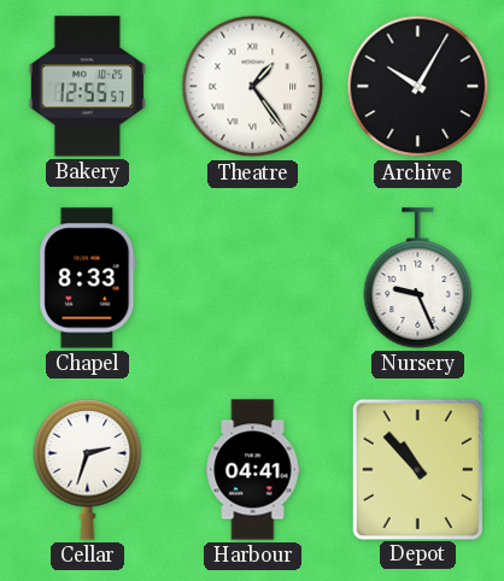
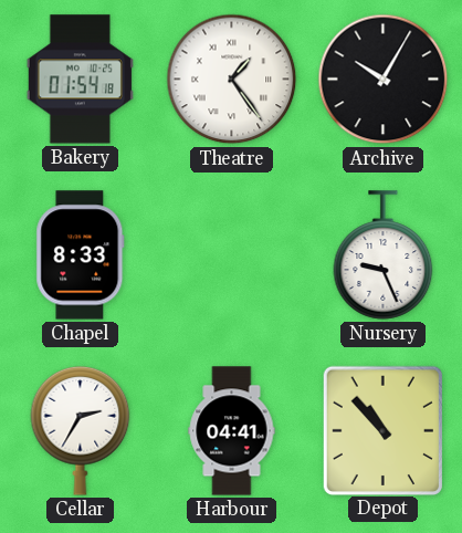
Bakery: 12:55 -> 01:54
Cellar: 2:33 -> 2:35
